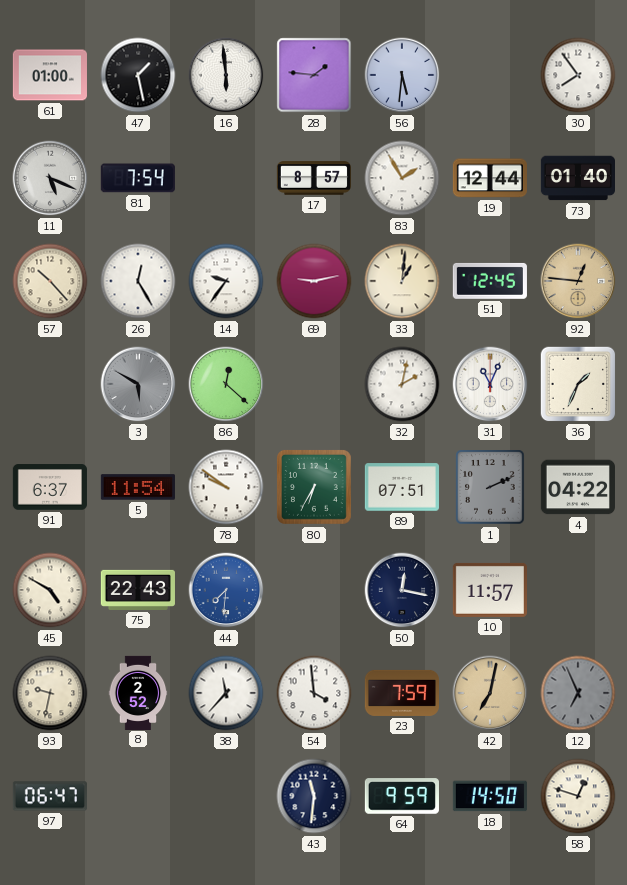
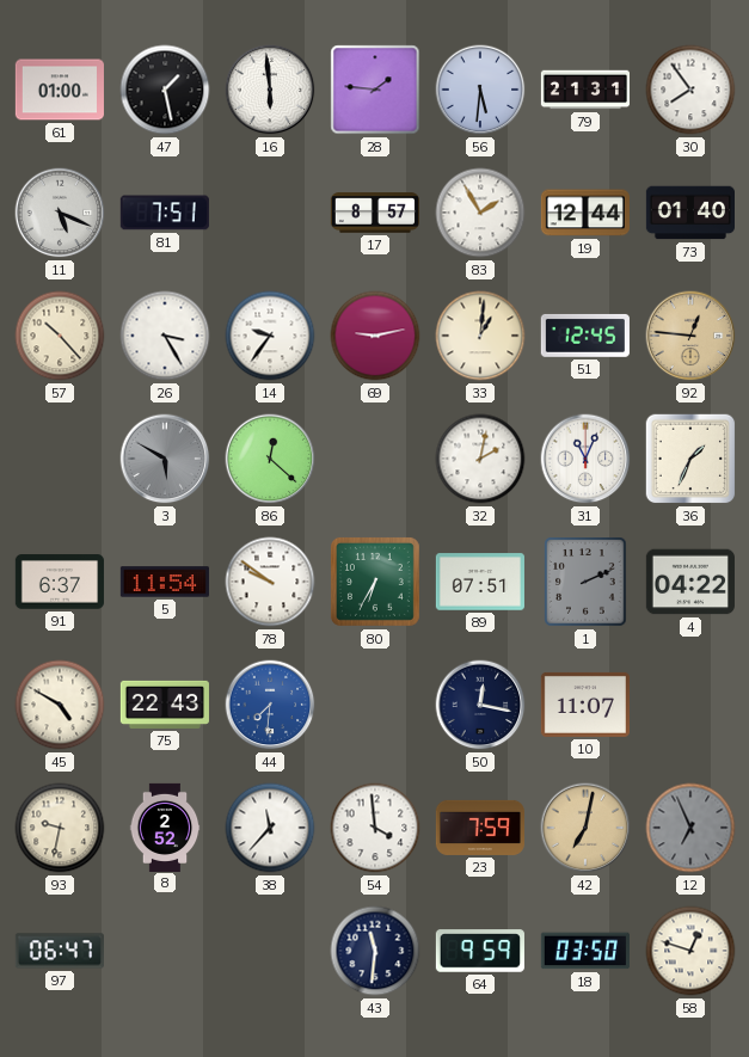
79: none -> 21:31
81: 7:54 -> 7:51
26: 12:25 -> 3:25
10: 11:57 -> 11:07
18: 14:50 -> 03:50
